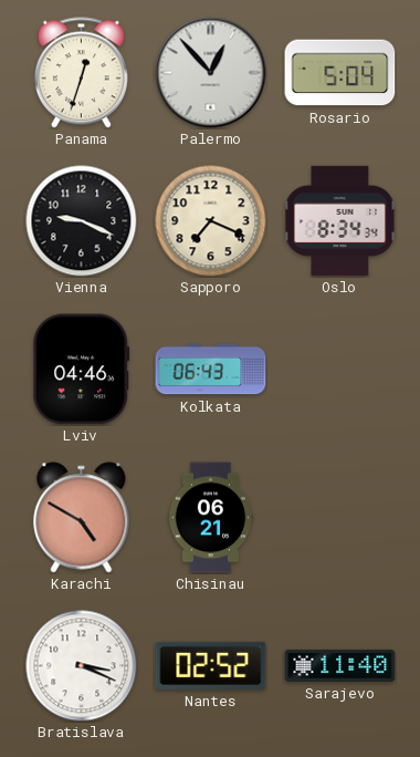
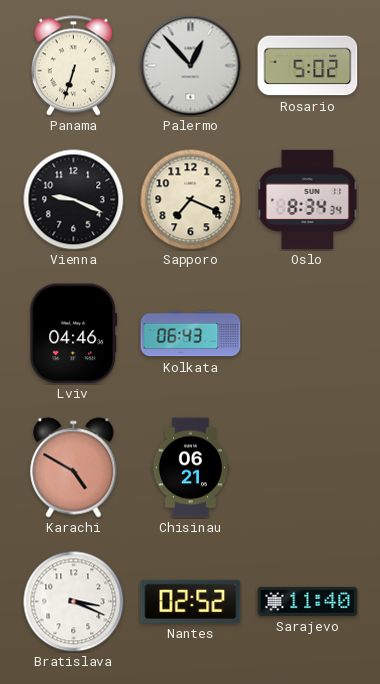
Panama: 12:33 -> 6:33
Rosario: 5:04 -> 5:02
